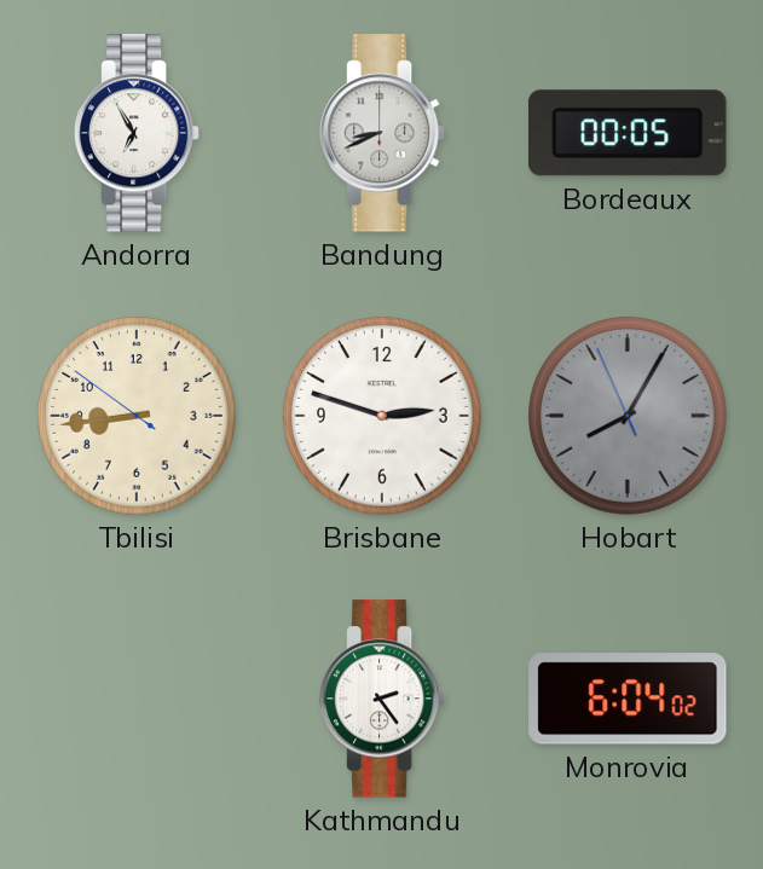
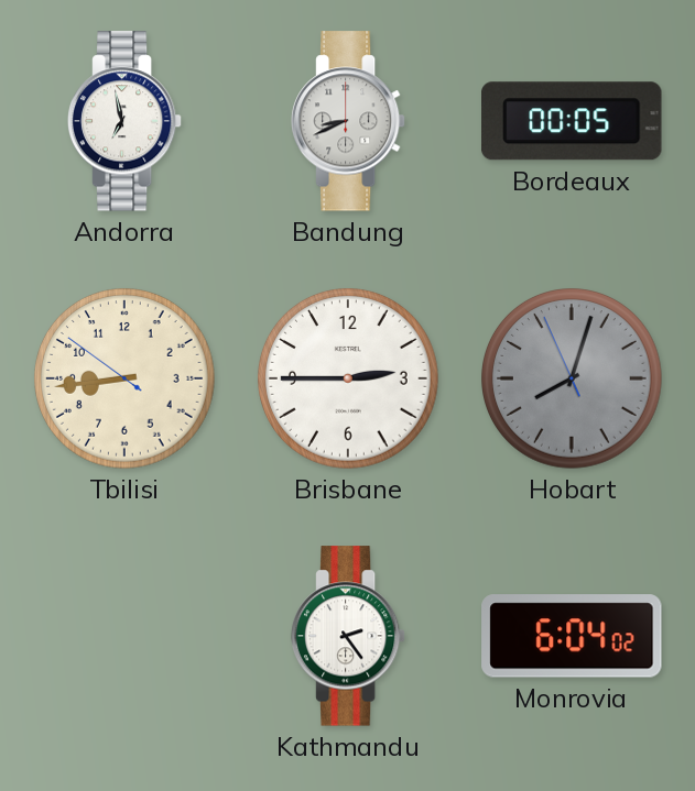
Andorra: 6:55 -> 6:58
Brisbane: 2:48 -> 2:45
Hobart: 8:04 -> 8:02
